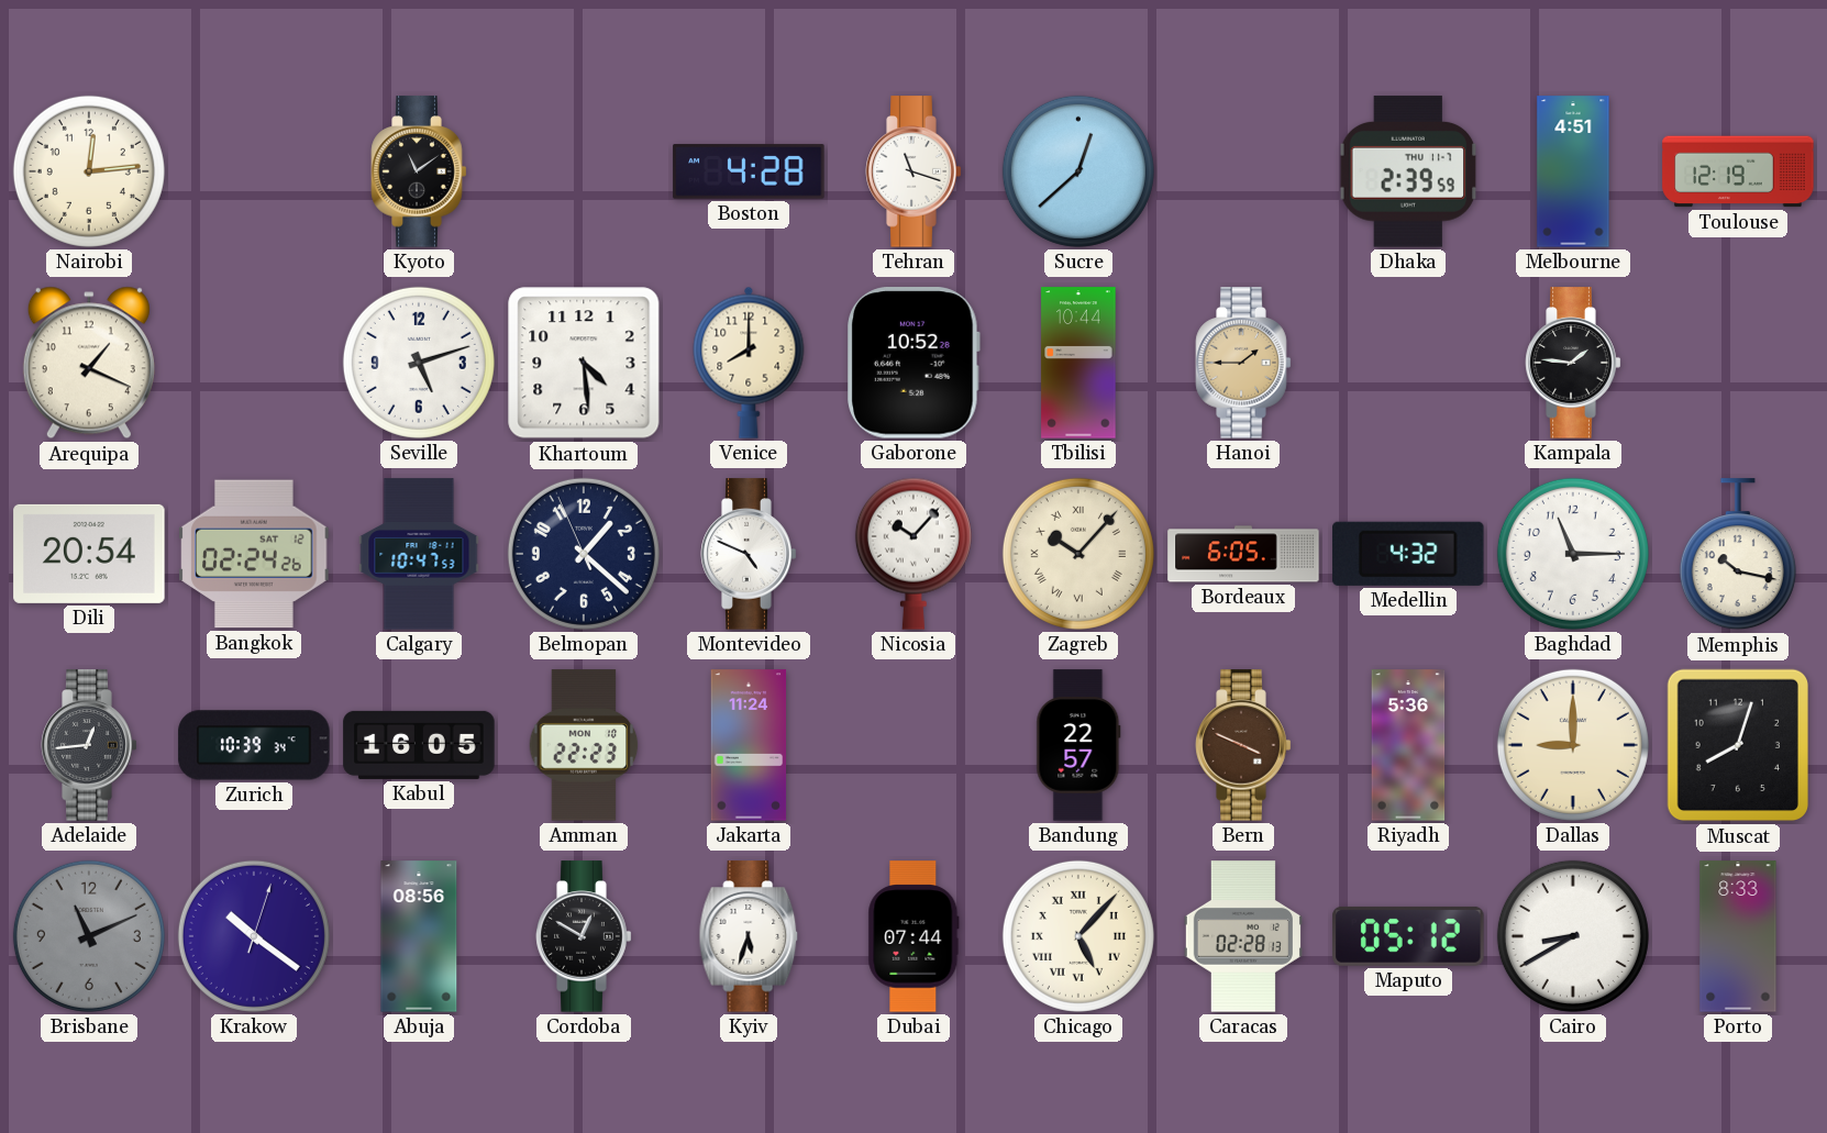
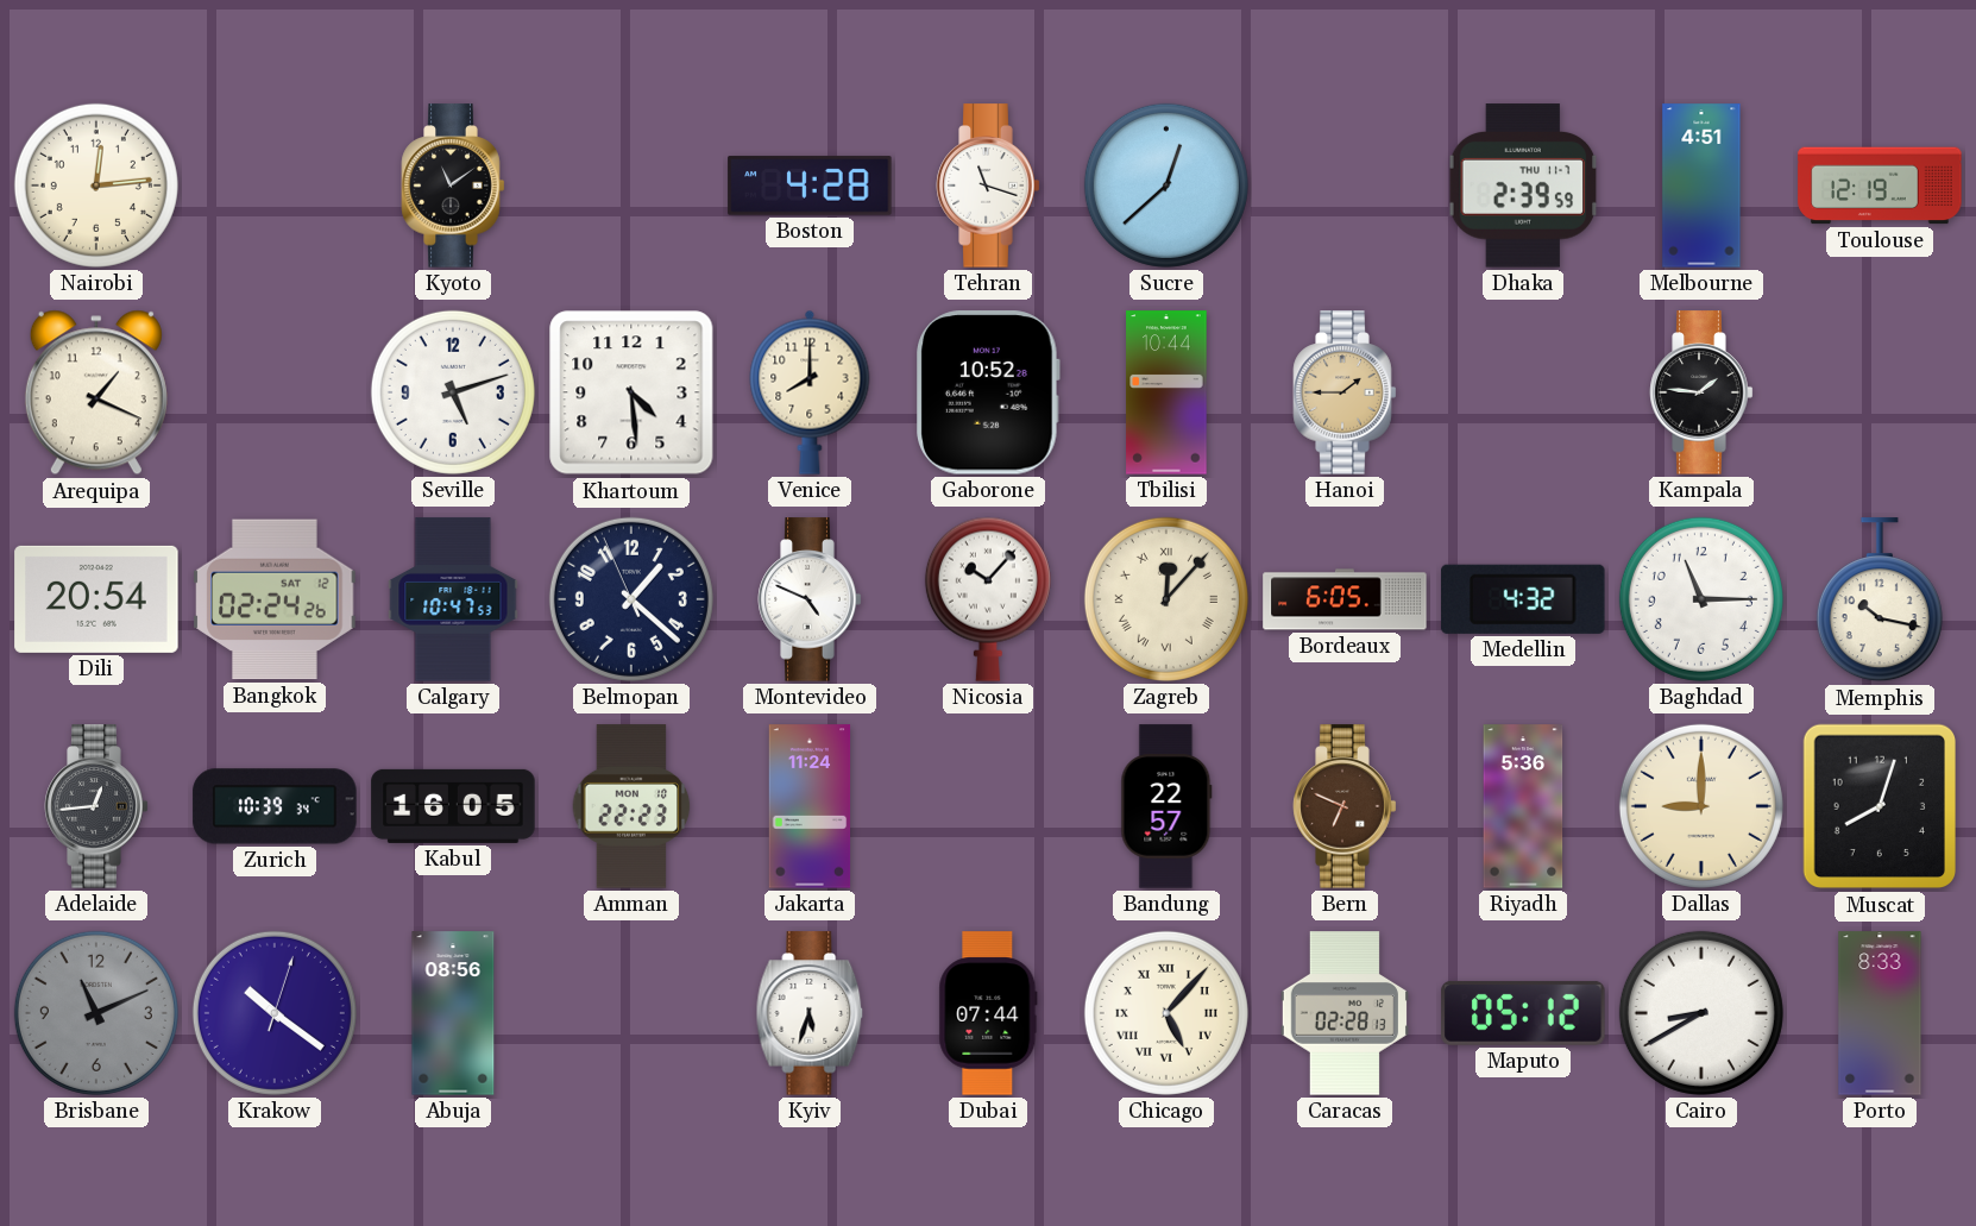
Zagreb: 10:07 -> 12:07
Bern: 3:49 -> 6:49
Cordoba: 12:50 -> none
